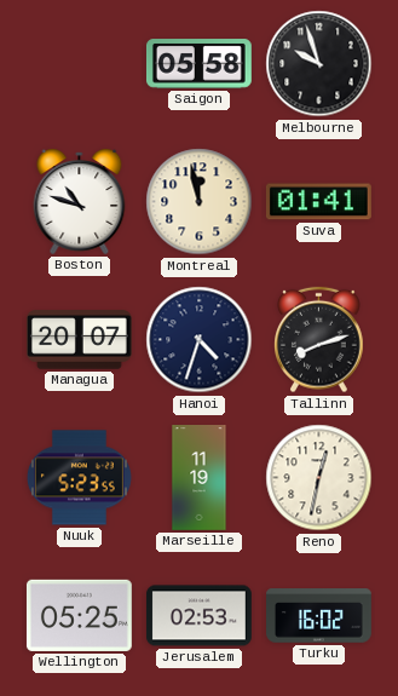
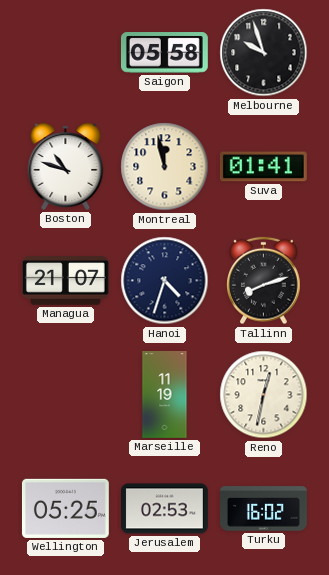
Managua: 20:07 -> 21:07
Nuuk: 5:23 -> none
